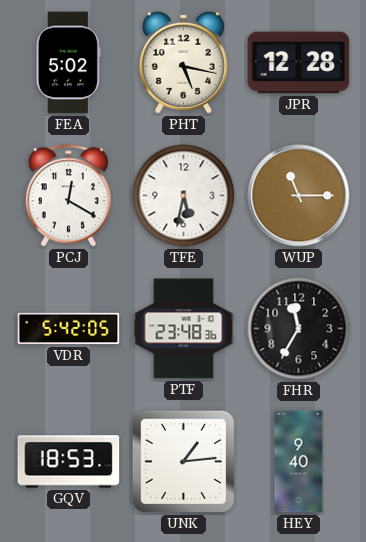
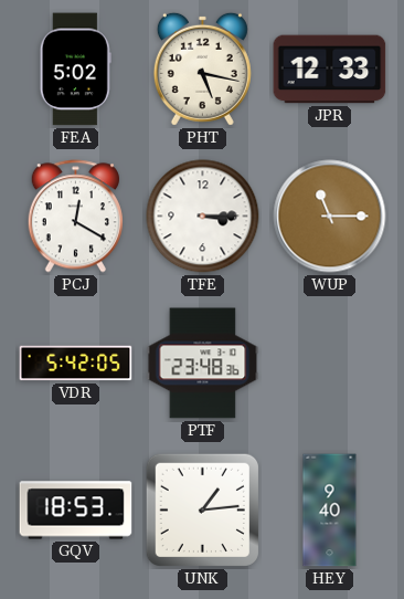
JPR: 12:28 -> 12:33
TFE: 5:32 -> 3:15
FHR: 11:35 -> none
